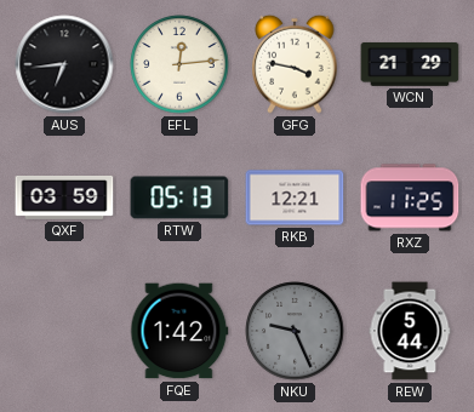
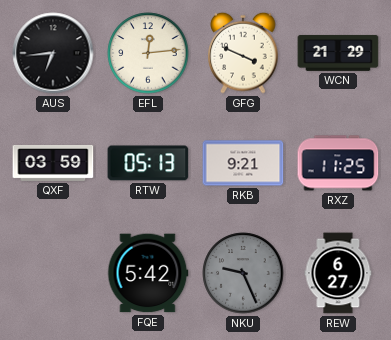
GFG: 3:47 -> 3:49
RKB: 12:21 -> 9:21
FQE: 1:42 -> 5:42
REW: 5:44 -> 6:27
